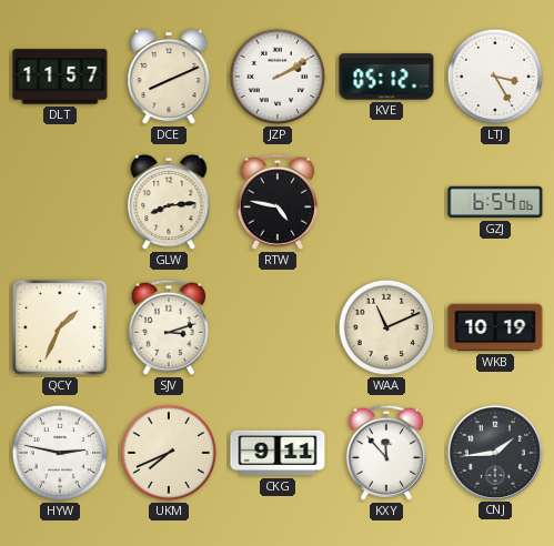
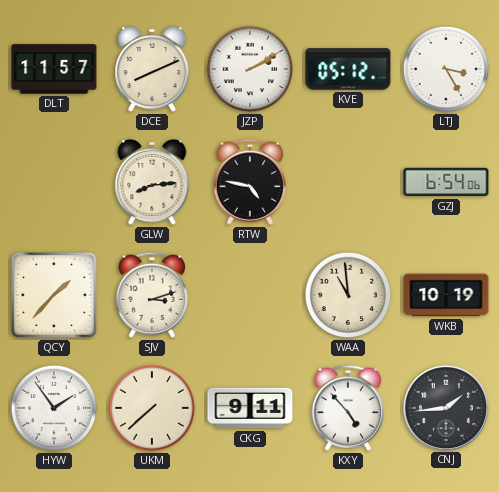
QCY: 1:34 -> 1:37
WAA: 11:11 -> 10:59
HYW: 2:47 -> 1:54
UKM: 7:41 -> 7:38
KXY: 11:53 -> 4:53
